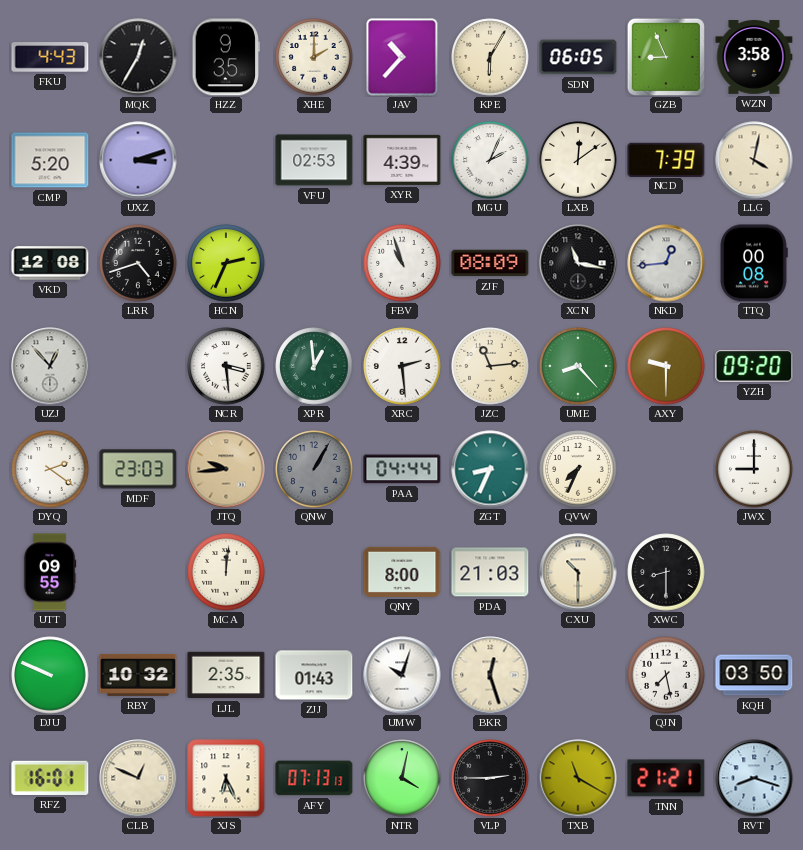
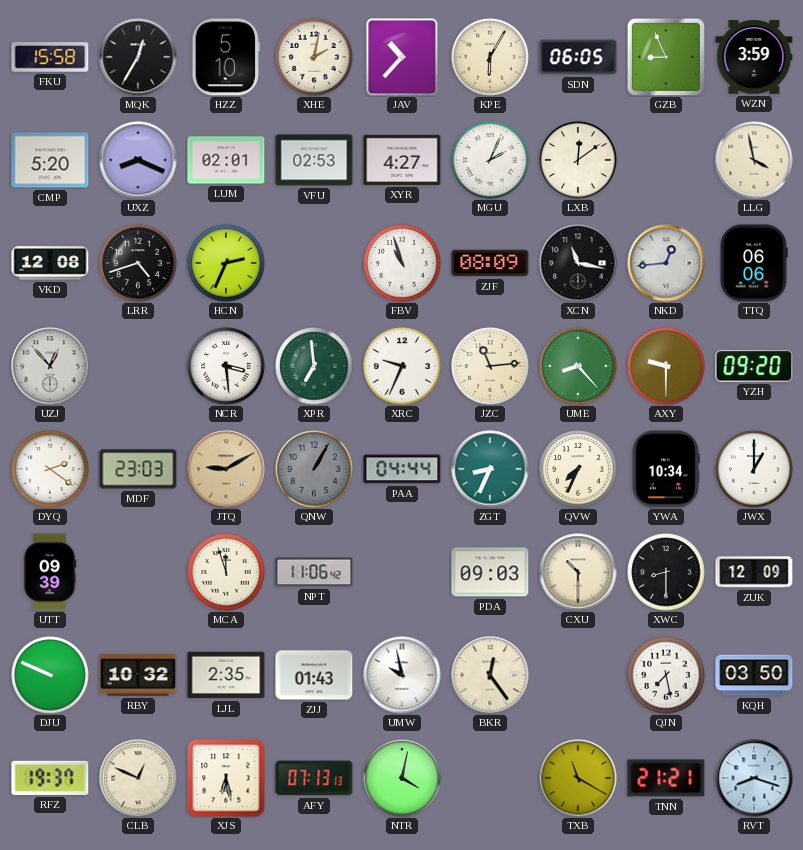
FKU: 4:43 -> 15:58
HZZ: 9:35 -> 5:10
XHE: 2:00 -> 2:02
WZN: 3:58 -> 3:59
UXZ: 3:12 -> 8:19
LUM: none -> 02:01
XYR: 4:39 -> 4:27
NCD: 7:39 -> none
LLG: 4:02 -> 3:58
TTQ: 00:08 -> 06:06
XPR: 12:59 -> 6:59
XRC: 2:29 -> 9:34
JTQ: 9:44 -> 9:10
YWA: none -> 10:34
JWX: 9:00 -> 1:00
UTT: 09:55 -> 09:39
MCA: 12:01 -> 11:57
NPT: none -> 11:06
QNY: 8:00 -> none
PDA: 21:03 -> 09:03
ZUK: none -> 12:09
UMW: 10:03 -> 9:58
BKR: 12:27 -> 12:24
RFZ: 16:01 -> 19:37
XJS: 6:26 -> 6:28
VLP: 2:45 -> none
